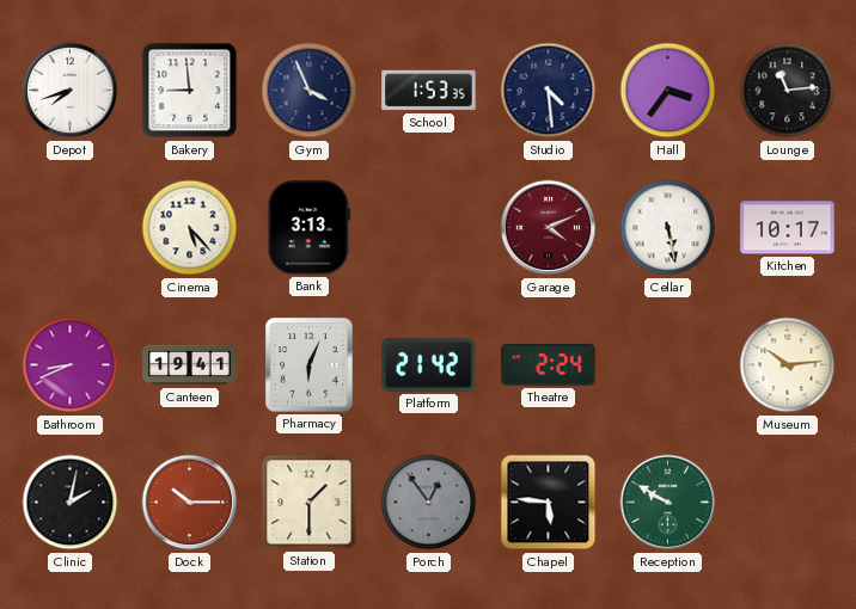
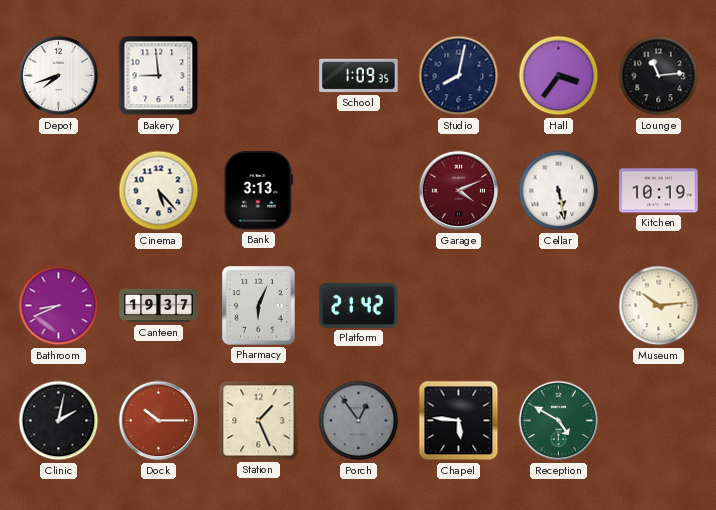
Gym: 3:56 -> none
School: 1:53 -> 1:09
Studio: 4:29 -> 8:02
Kitchen: 10:17 -> 10:19
Canteen: 19:41 -> 19:37
Theatre: 2:24 -> none
Station: 1:30 -> 1:26
Reception: 9:50 -> 4:50
